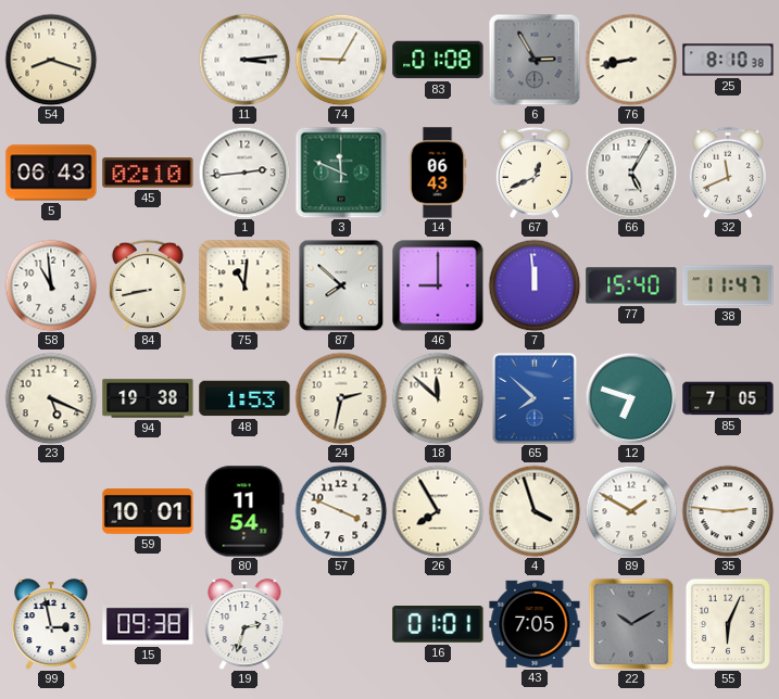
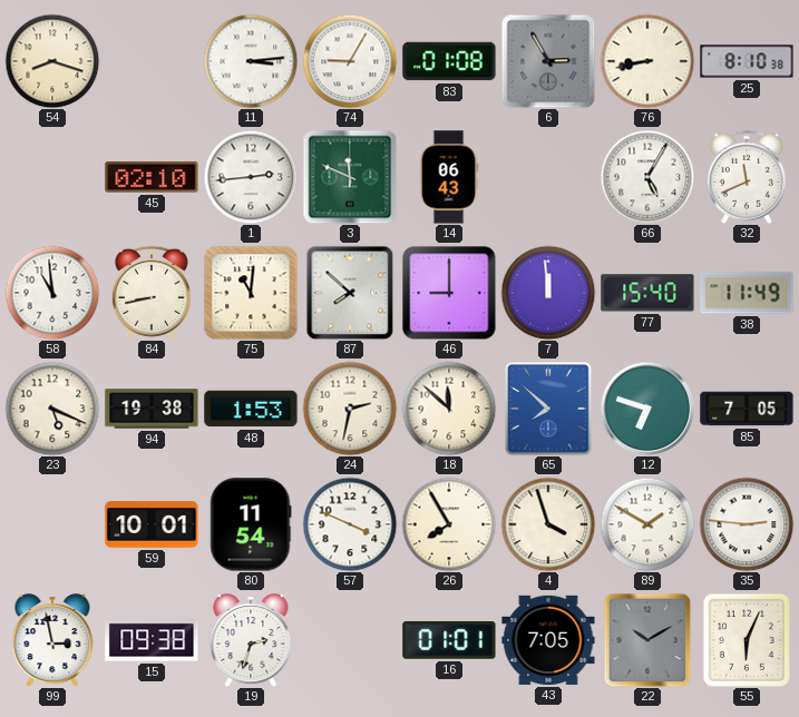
5: 06:43 -> none
67: 12:41 -> none
38: 11:47 -> 11:49
